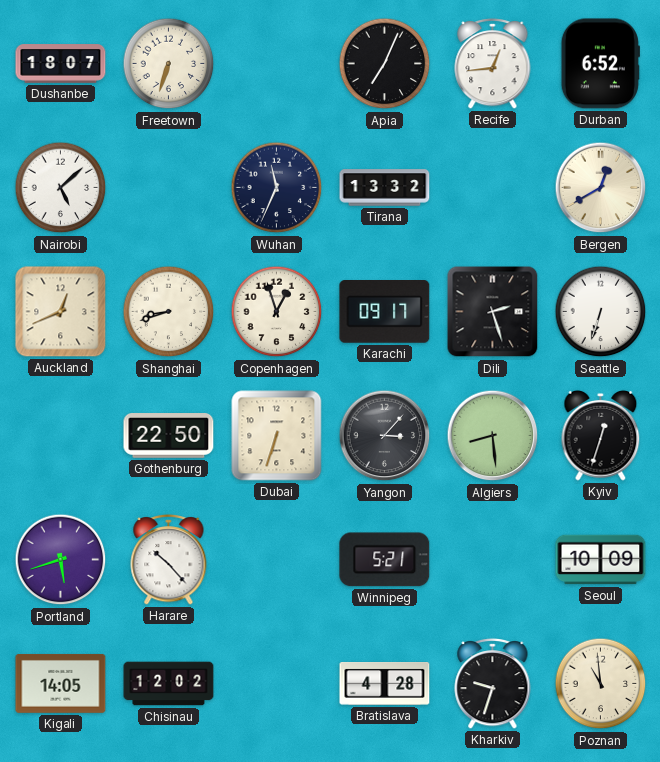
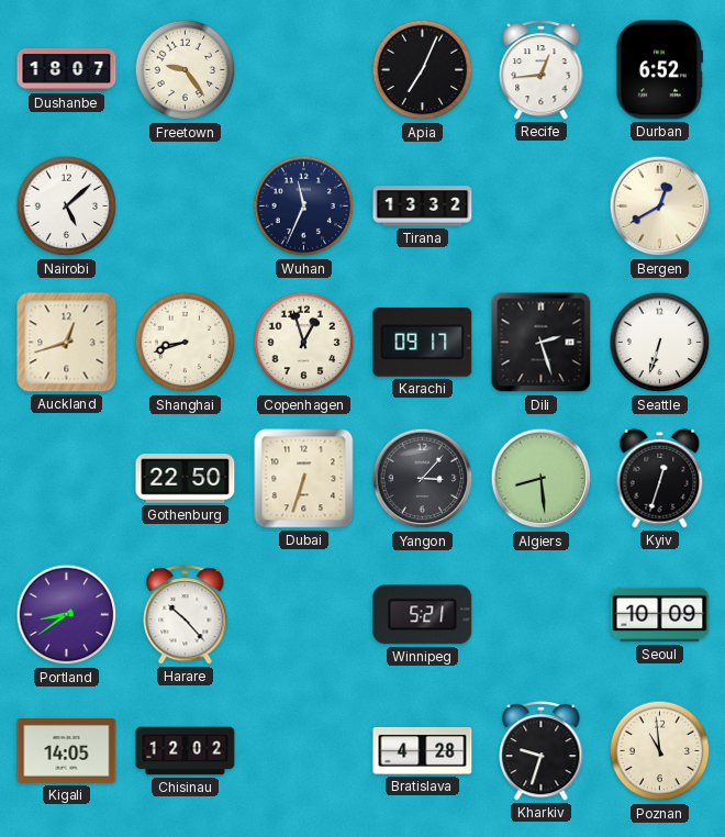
Freetown: 6:33 -> 9:24
Auckland: 12:41 -> 12:42
Portland: 5:42 -> 8:39
